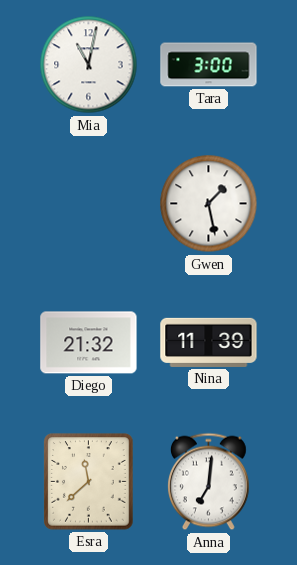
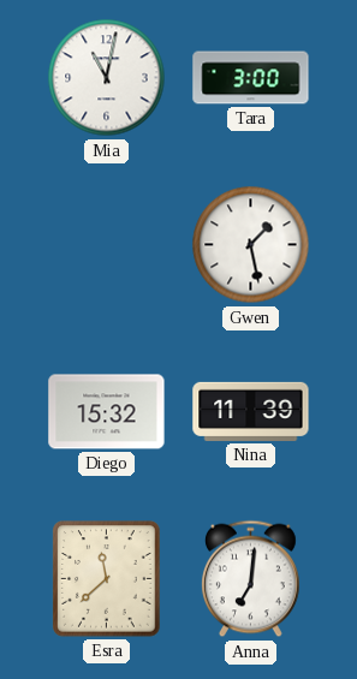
Diego: 21:32 -> 15:32
